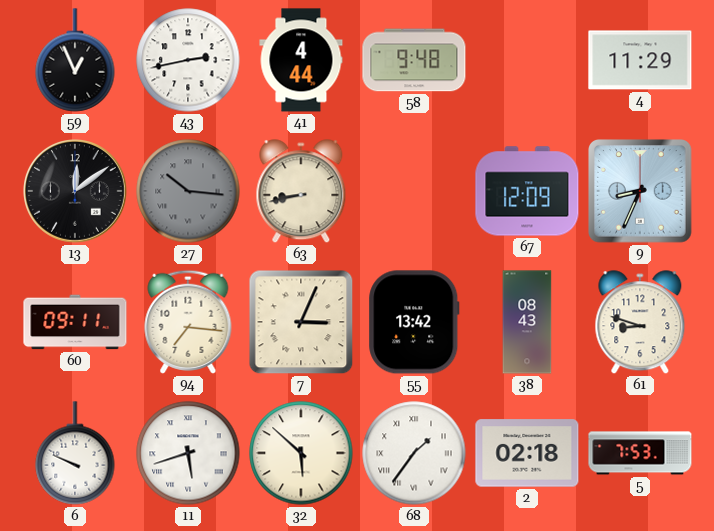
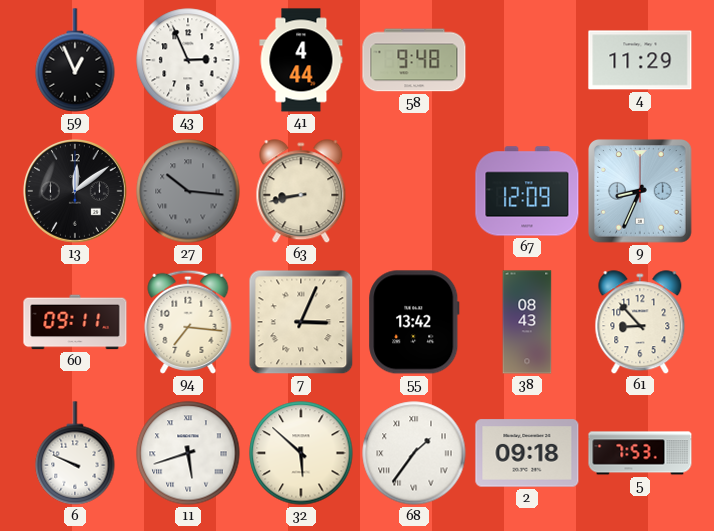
43: 2:43 -> 2:56
61: 8:48 -> 8:53
2: 02:18 -> 09:18
